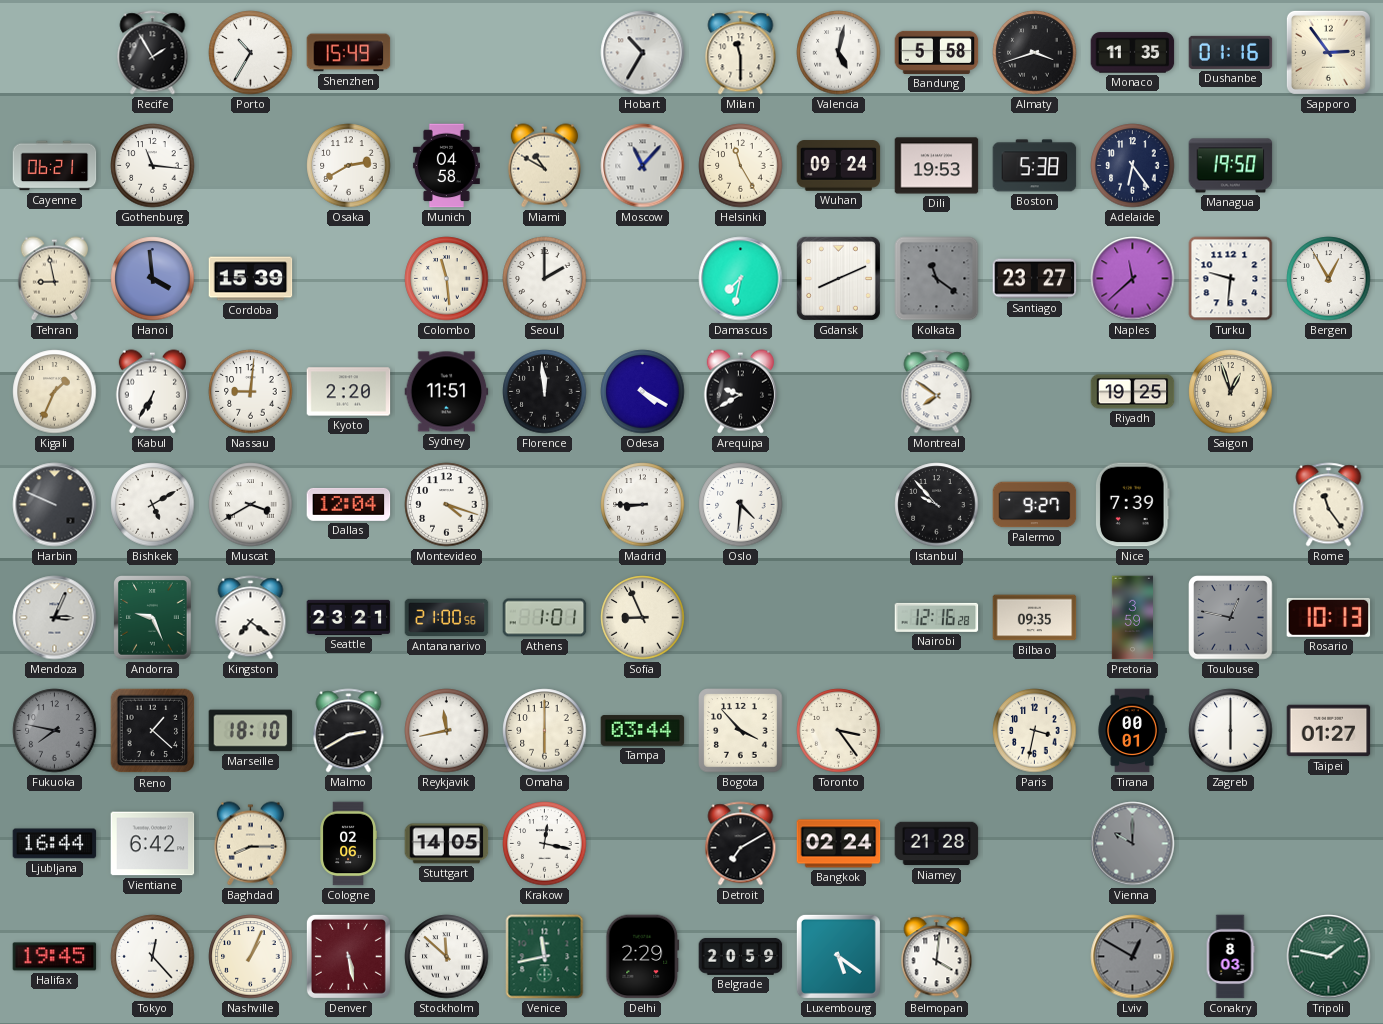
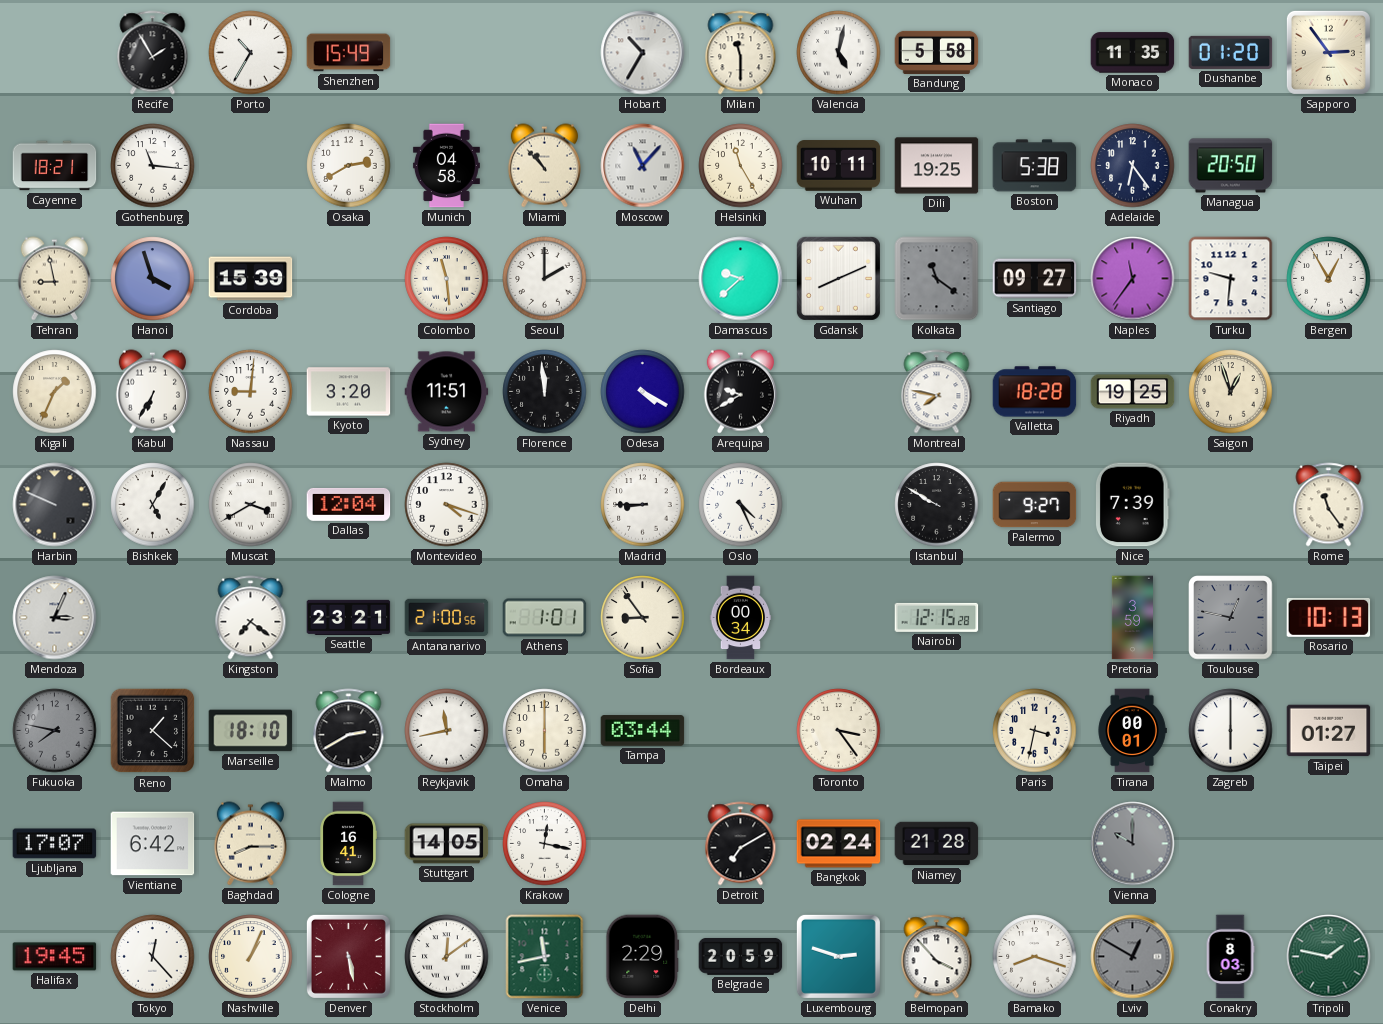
Almaty: 3:42 -> none
Dushanbe: 01:16 -> 01:20
Cayenne: 06:21 -> 18:21
Miami: 10:50 -> 10:53
Wuhan: 09:24 -> 10:11
Dili: 19:53 -> 19:25
Managua: 19:50 -> 20:50
Hanoi: 3:59 -> 3:57
Damascus: 7:32 -> 9:38
Santiago: 23:27 -> 09:27
Naples: 11:38 -> 11:36
Kyoto: 2:20 -> 3:20
Montreal: 7:51 -> 7:47
Valletta: none -> 18:28
Bishkek: 5:10 -> 5:05
Oslo: 4:31 -> 4:26
Istanbul: 9:53 -> 9:50
Andorra: 9:26 -> none
Sofia: 8:56 -> 8:54
Bordeaux: none -> 00:34
Nairobi: 12:16 -> 12:15
Bilbao: 09:35 -> none
Bogota: 3:53 -> none
Ljubljana: 16:44 -> 17:07
Cologne: 02:06 -> 16:41
Stockholm: 11:52 -> 12:09
Luxembourg: 5:21 -> 2:48
Belmopan: 4:01 -> 3:53
Bamako: none -> 8:18
